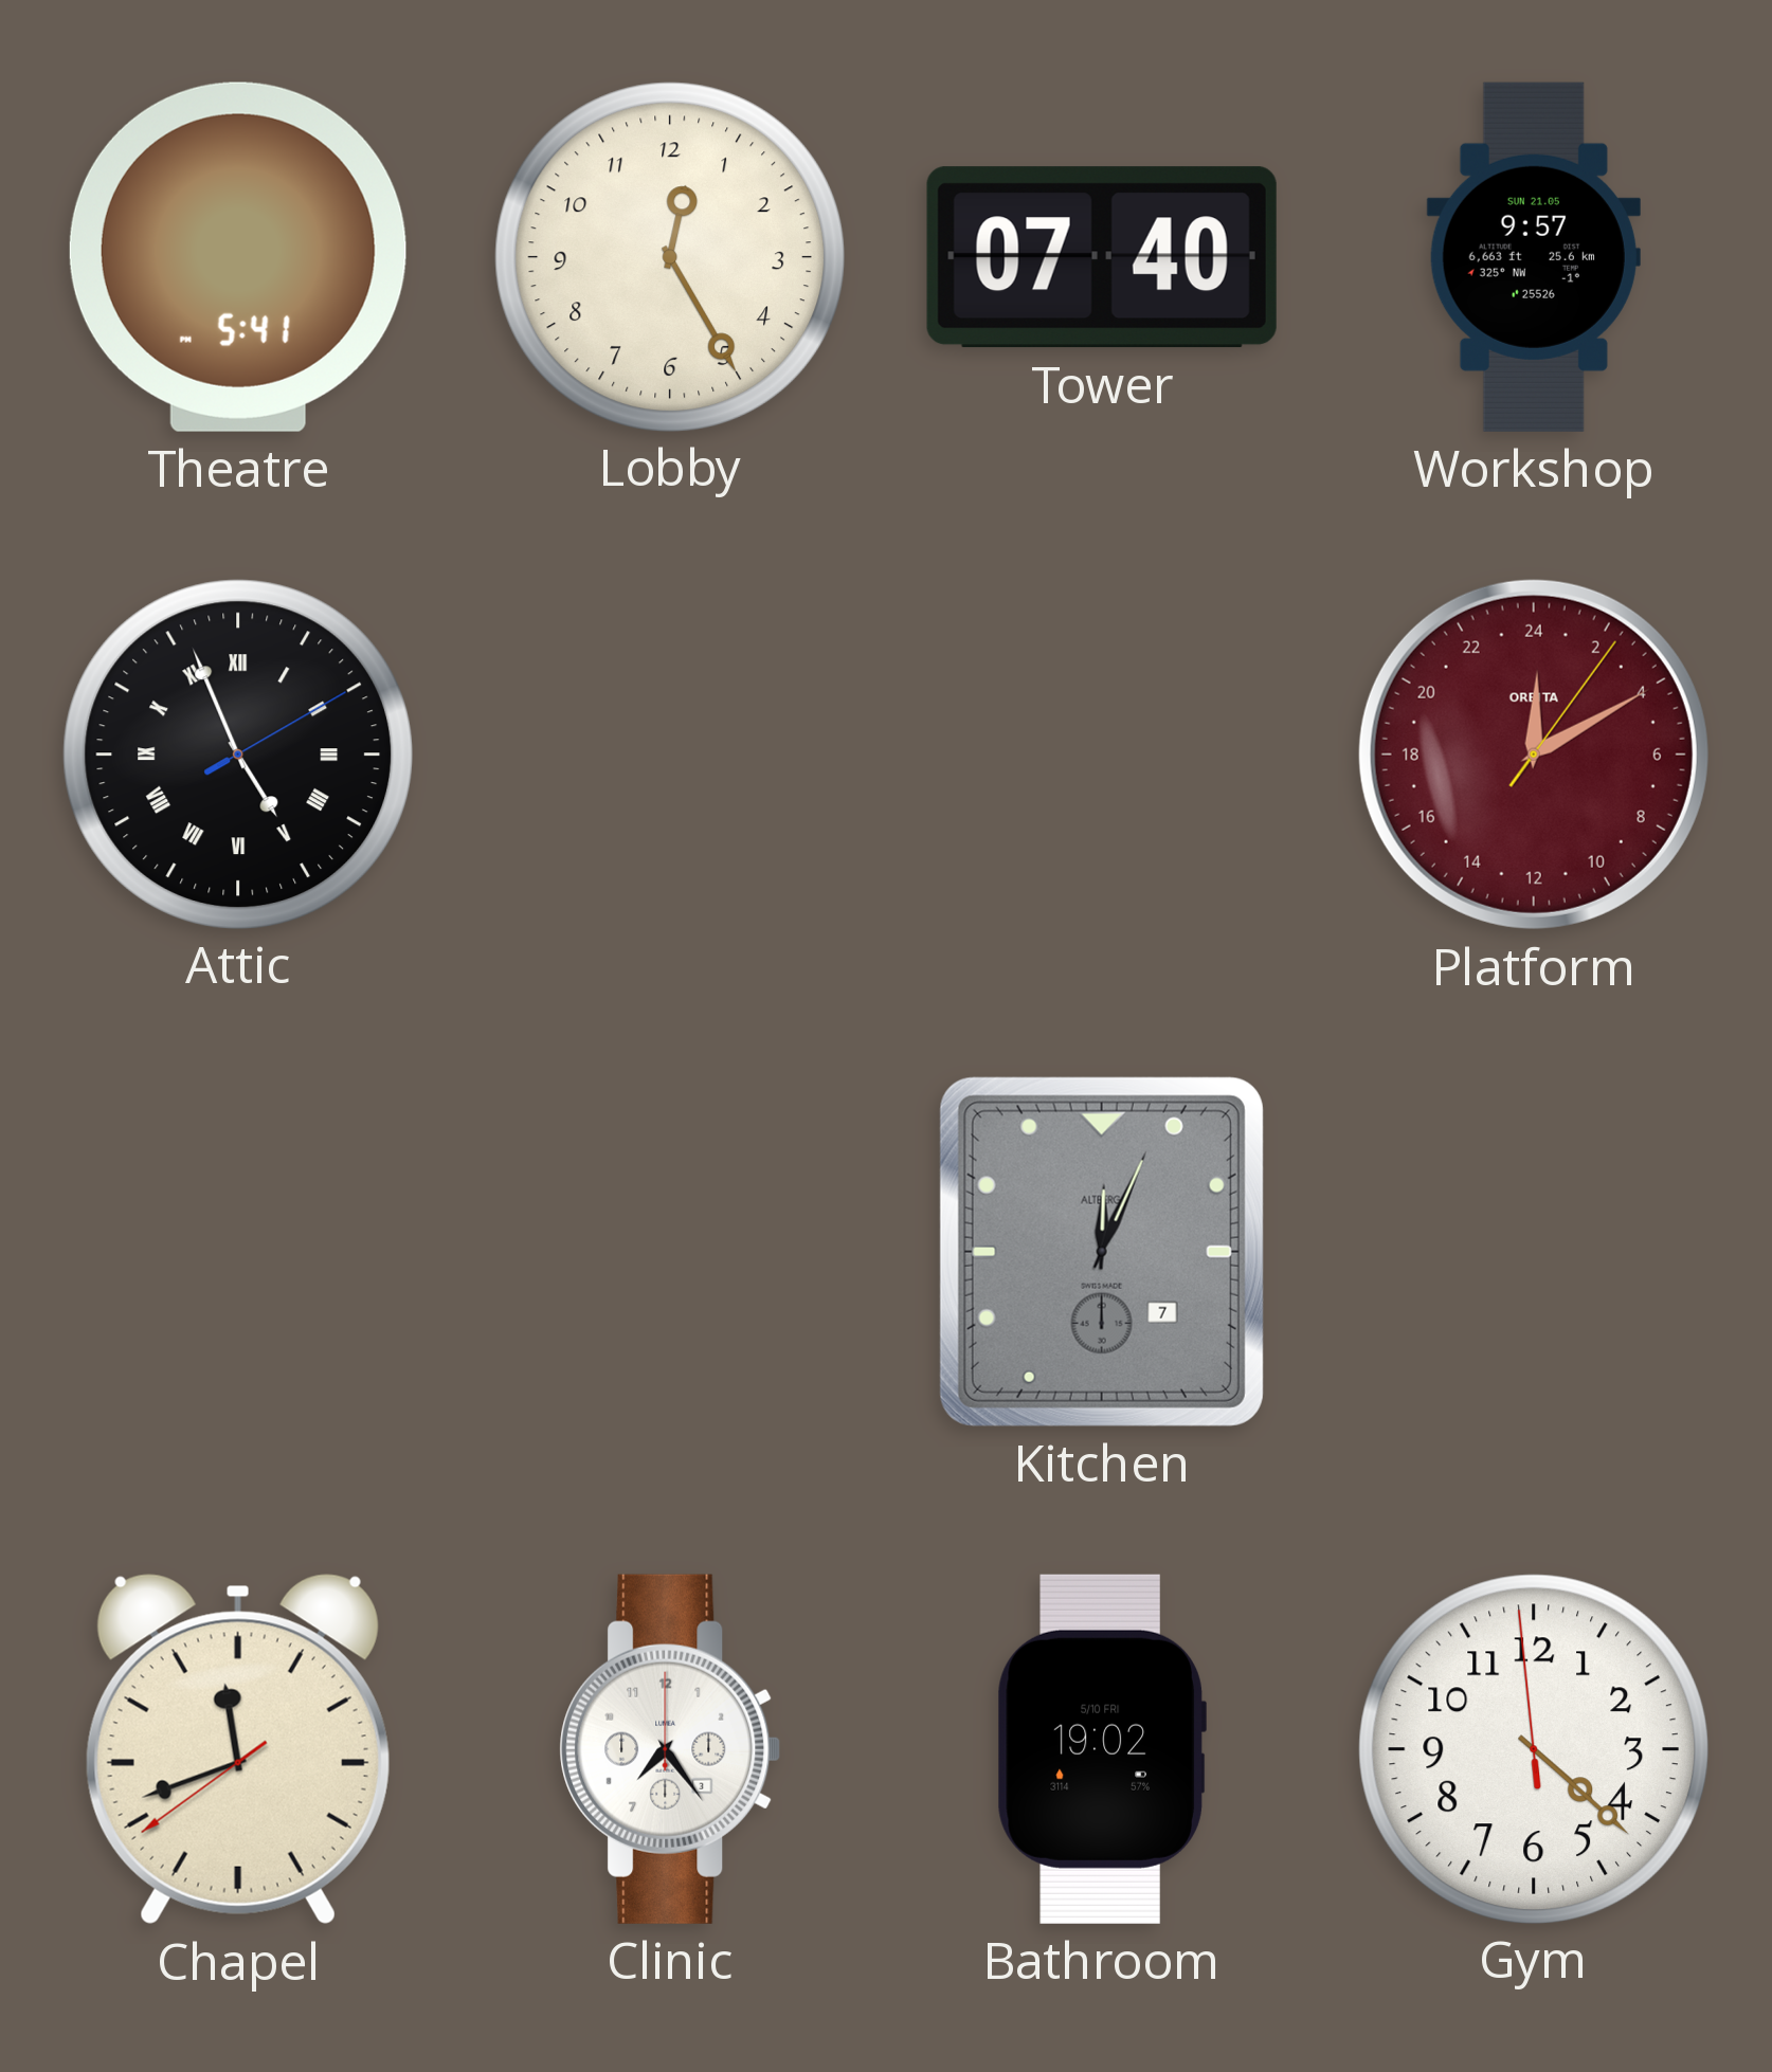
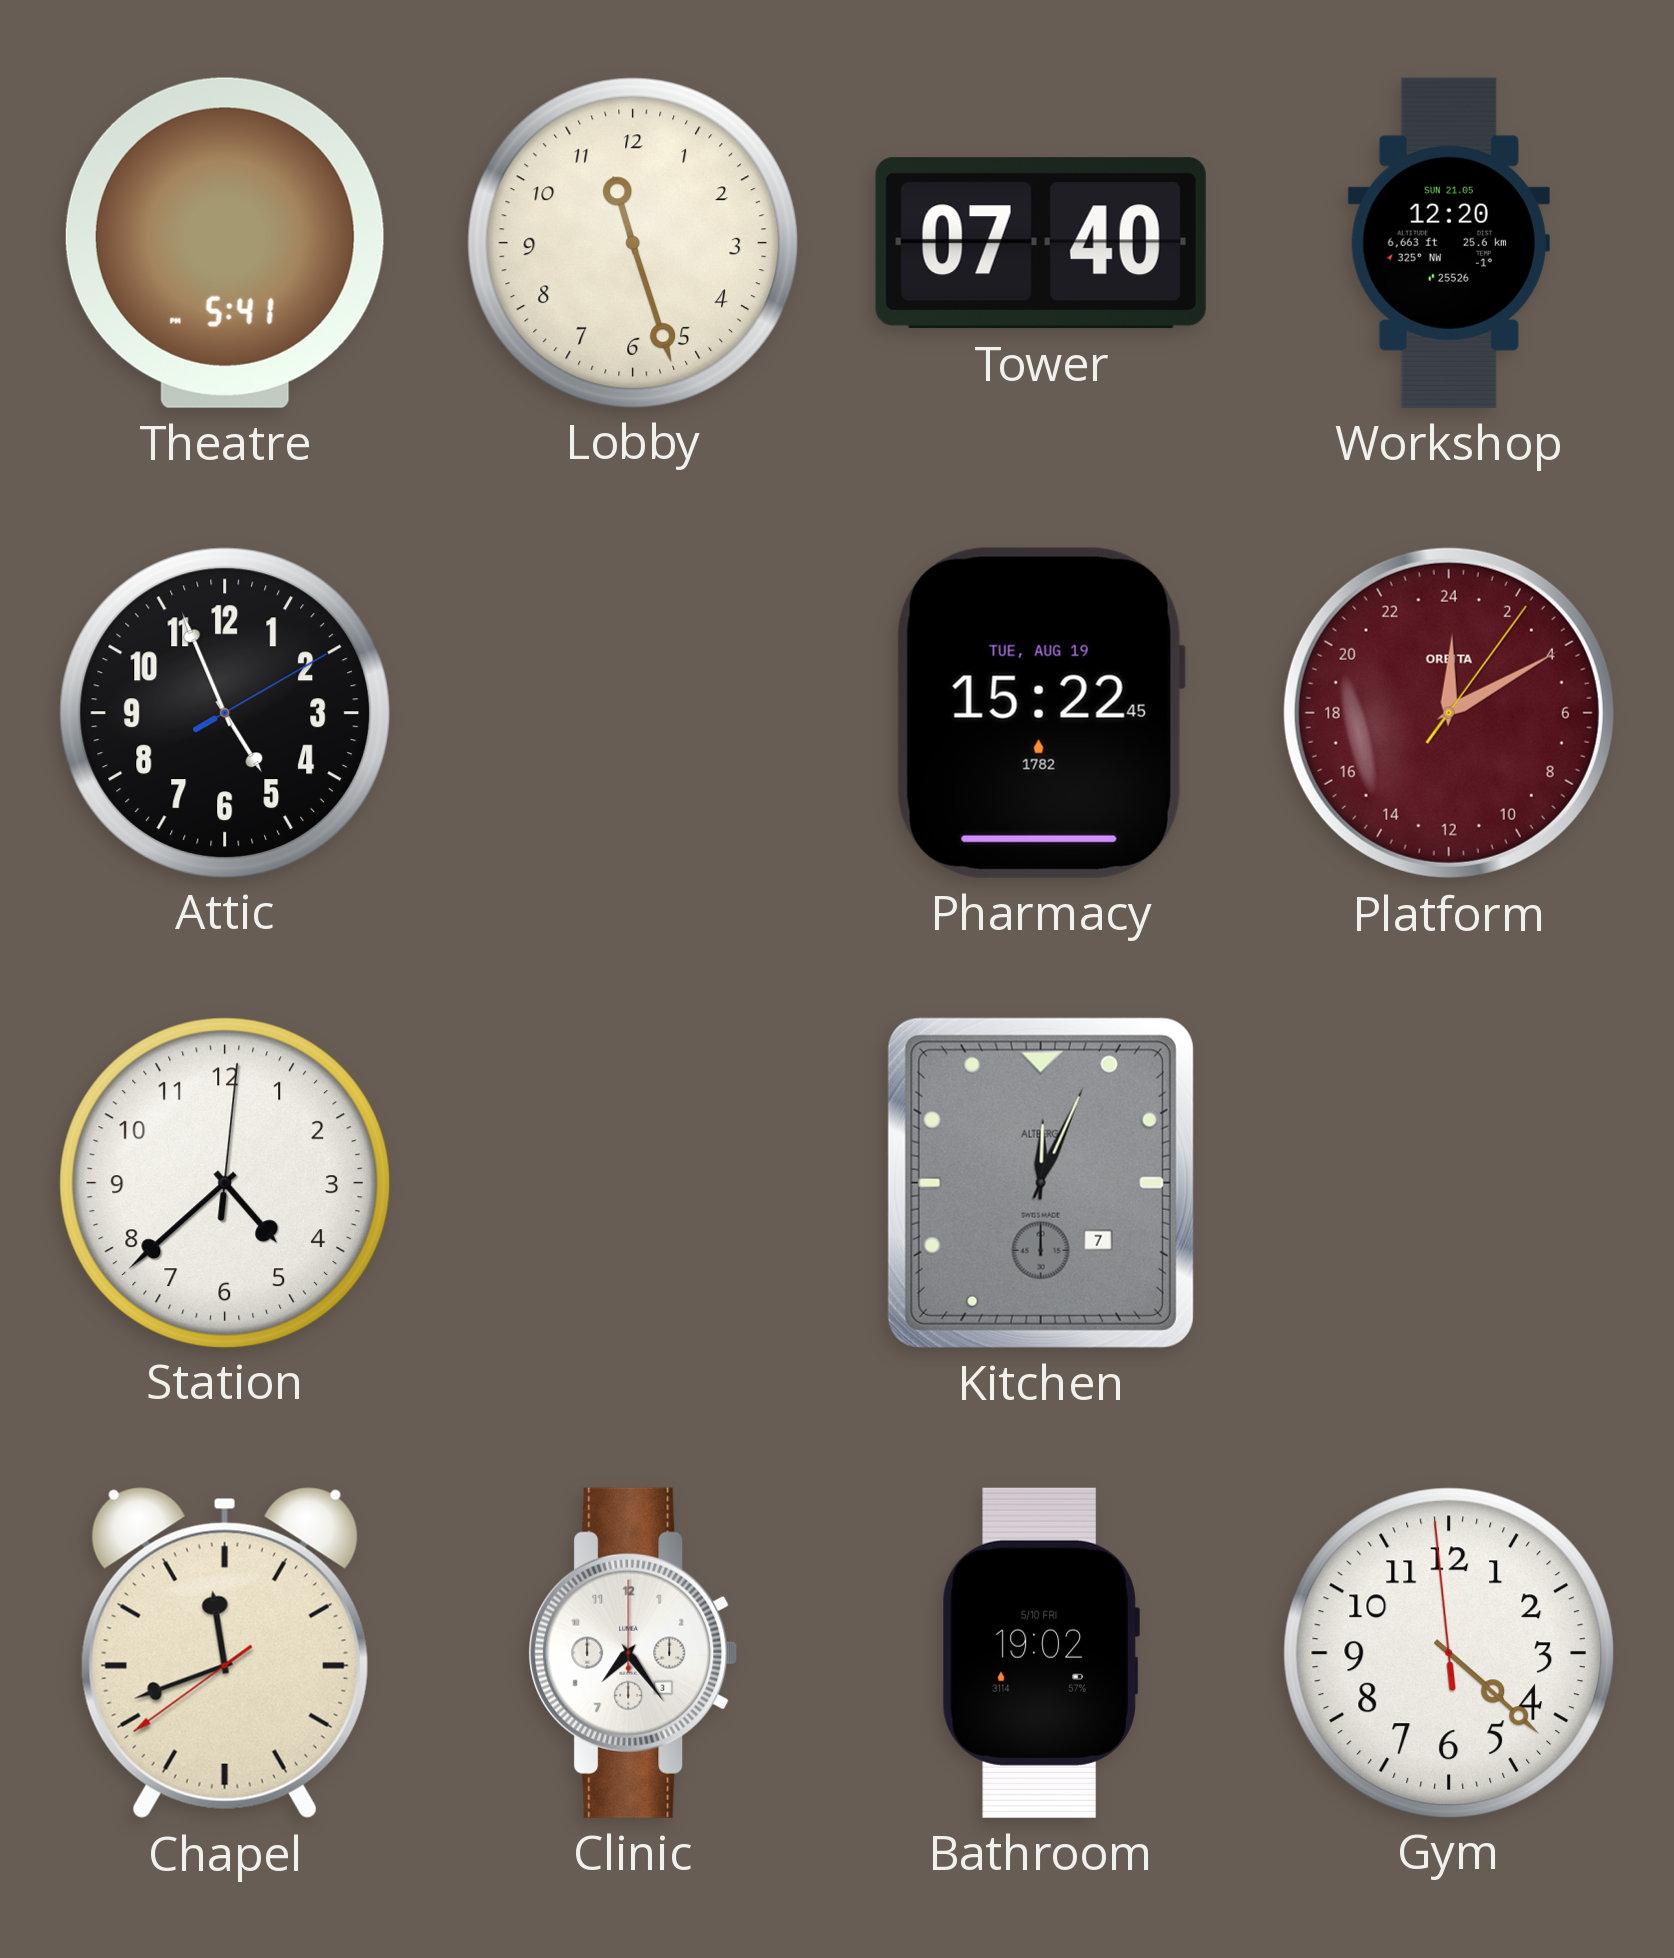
Lobby: 12:25 -> 11:27
Workshop: 9:57 -> 12:20
Attic numerals: Roman -> Arabic
Pharmacy: none -> 15:22
Station: none -> 4:38
